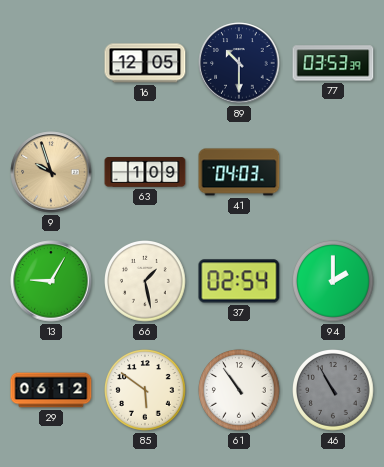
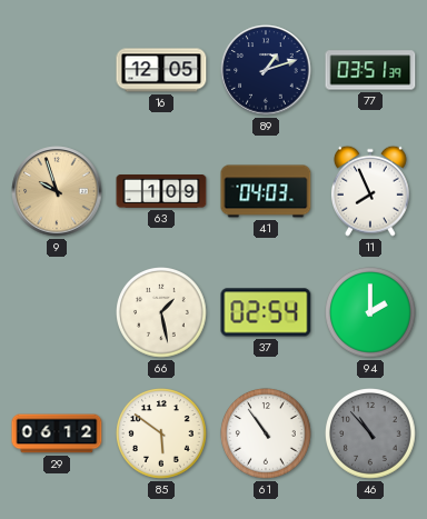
89: 10:30 -> 1:12
77: 03:53 -> 03:51
11: none -> 7:56
13: 9:05 -> none
46: 10:55 -> 10:53
